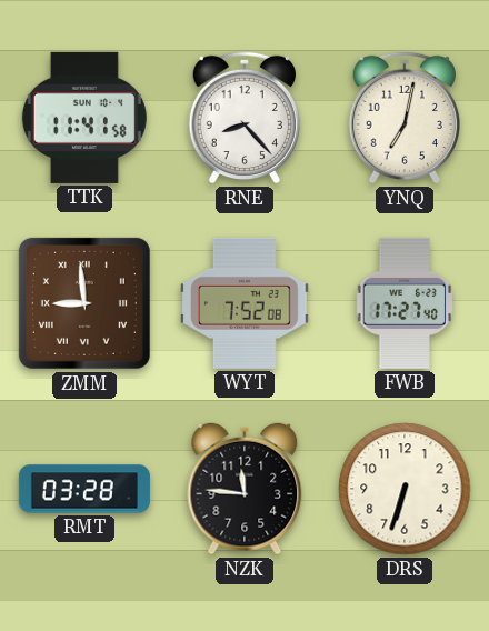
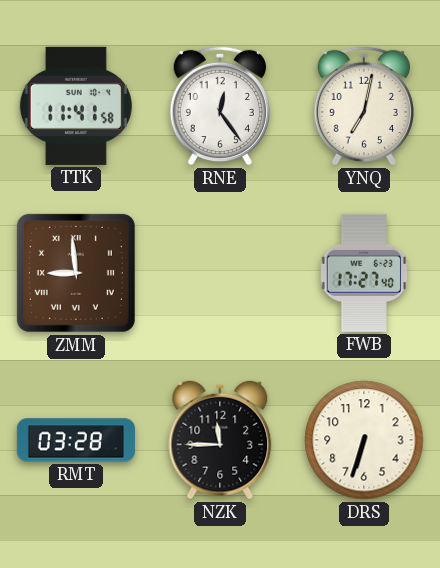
RNE: 8:23 -> 12:24
WYT: 7:52 -> none
NZK: 11:46 -> 11:45
